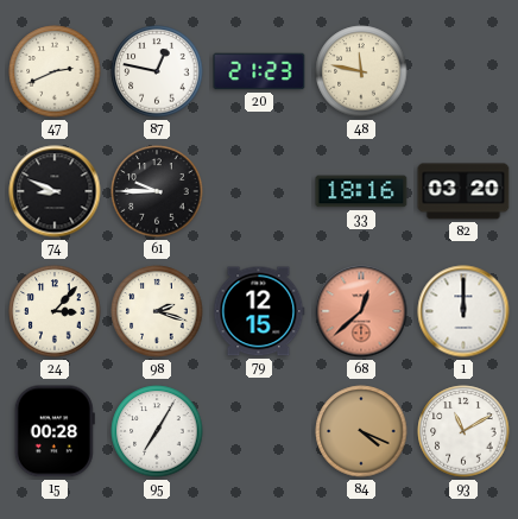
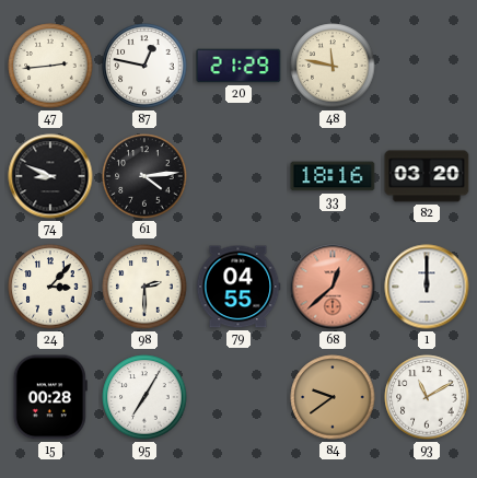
47: 2:41 -> 2:44
20: 21:23 -> 21:29
61: 9:45 -> 4:14
98: 2:18 -> 2:30
79: 12:15 -> 04:55
84: 4:19 -> 9:39
